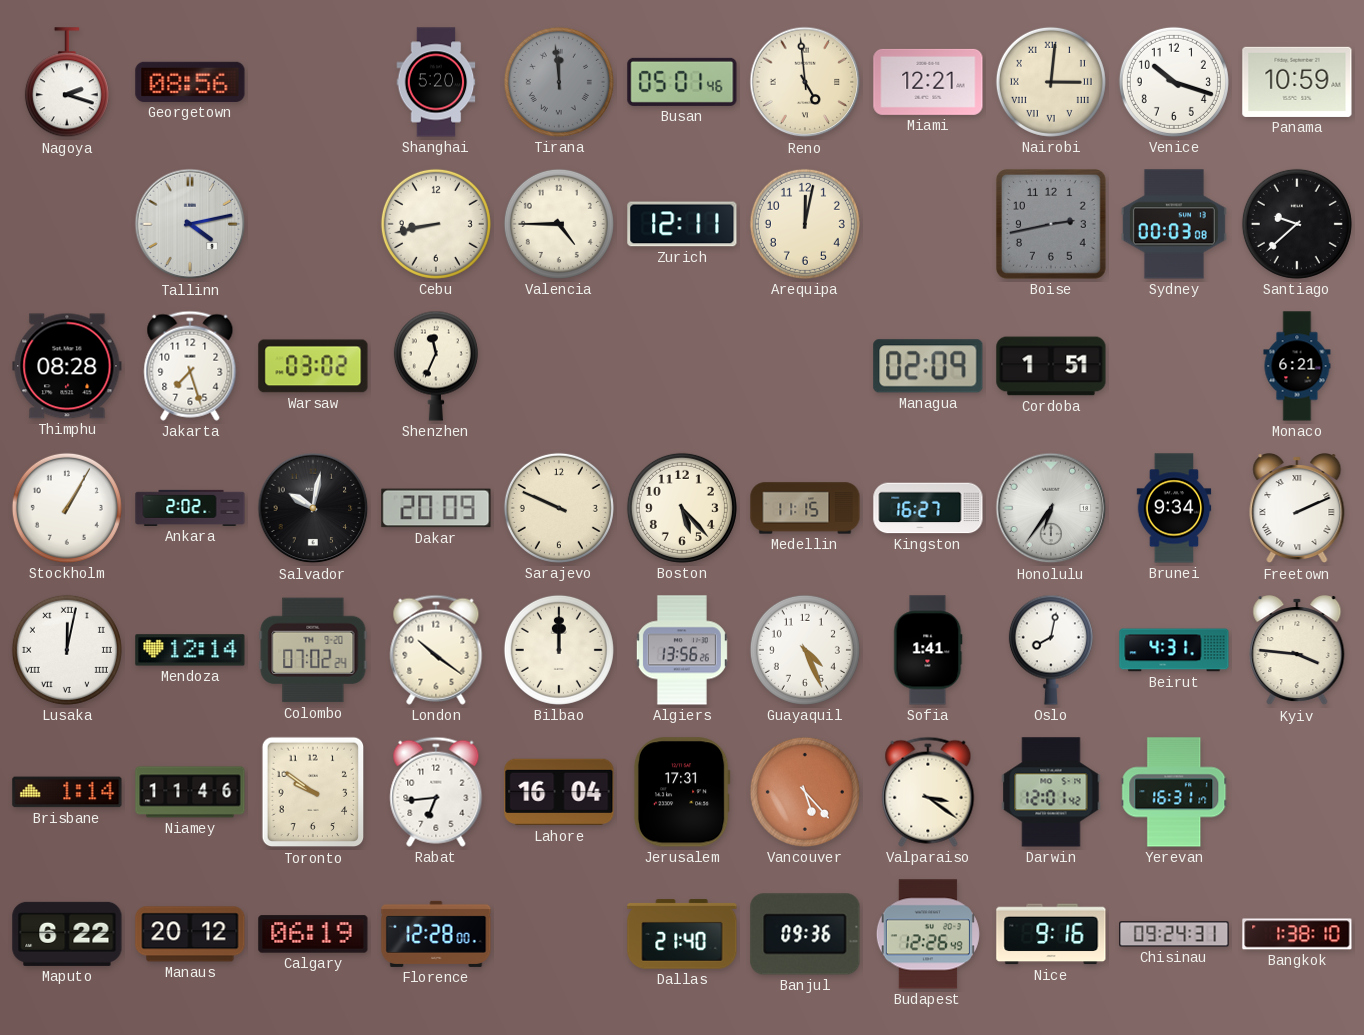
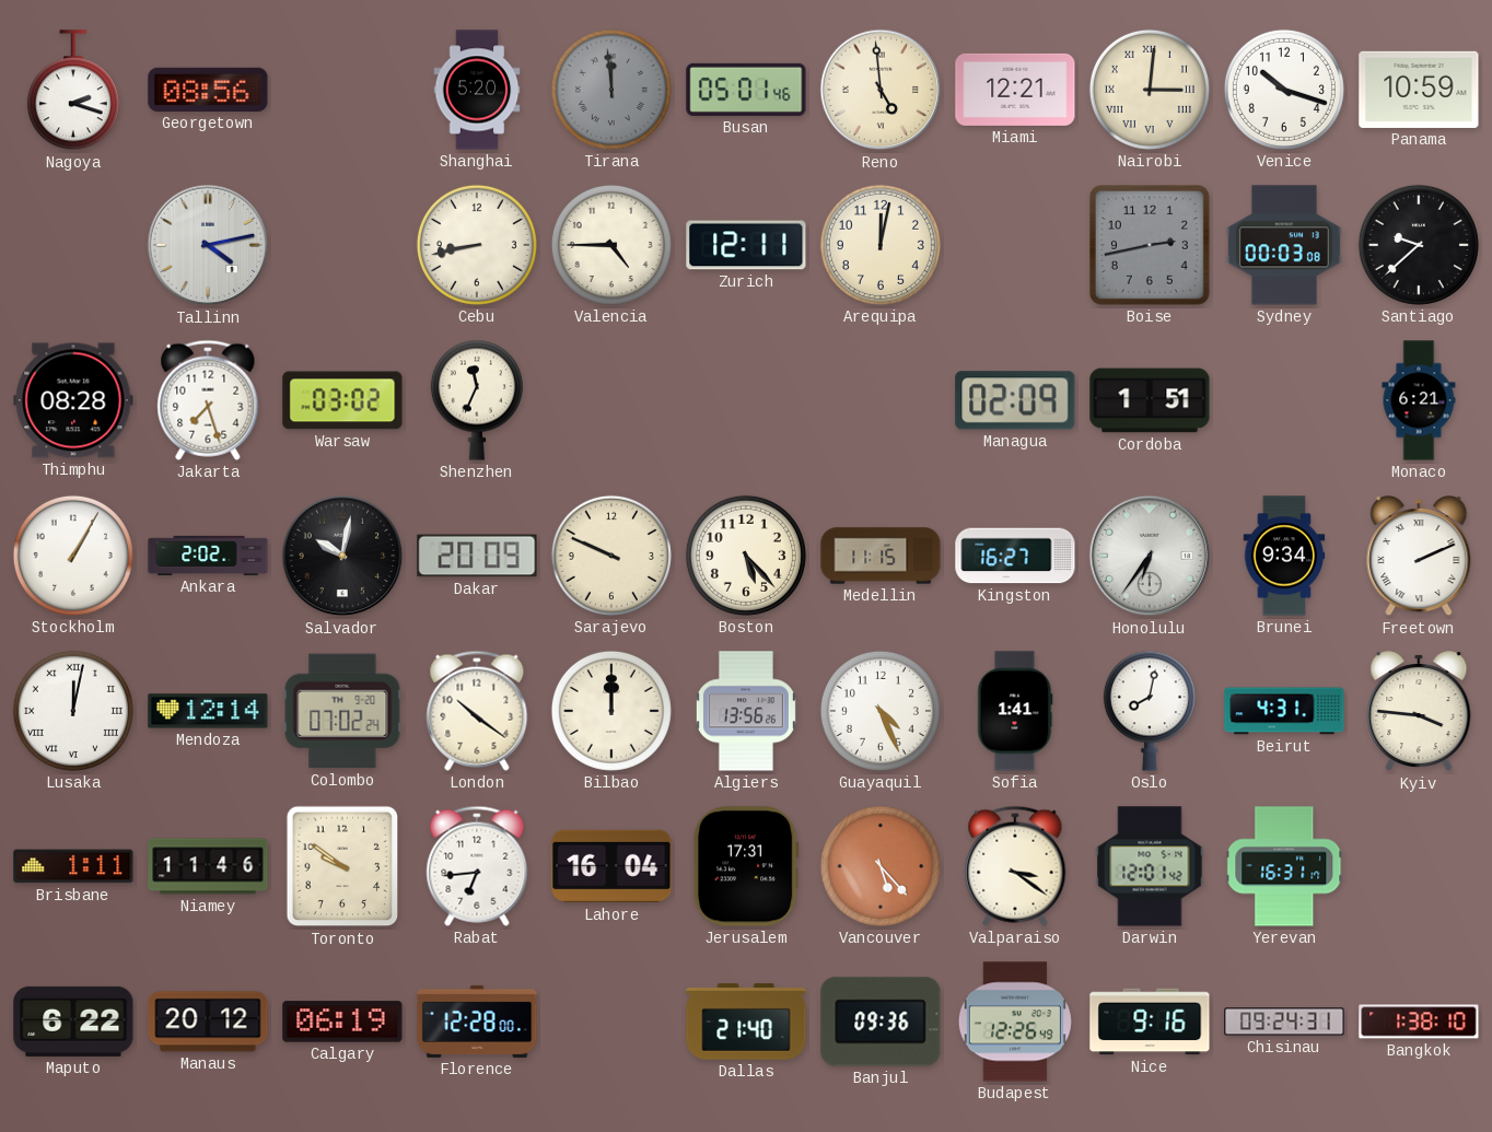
Brisbane: 1:14 -> 1:11
